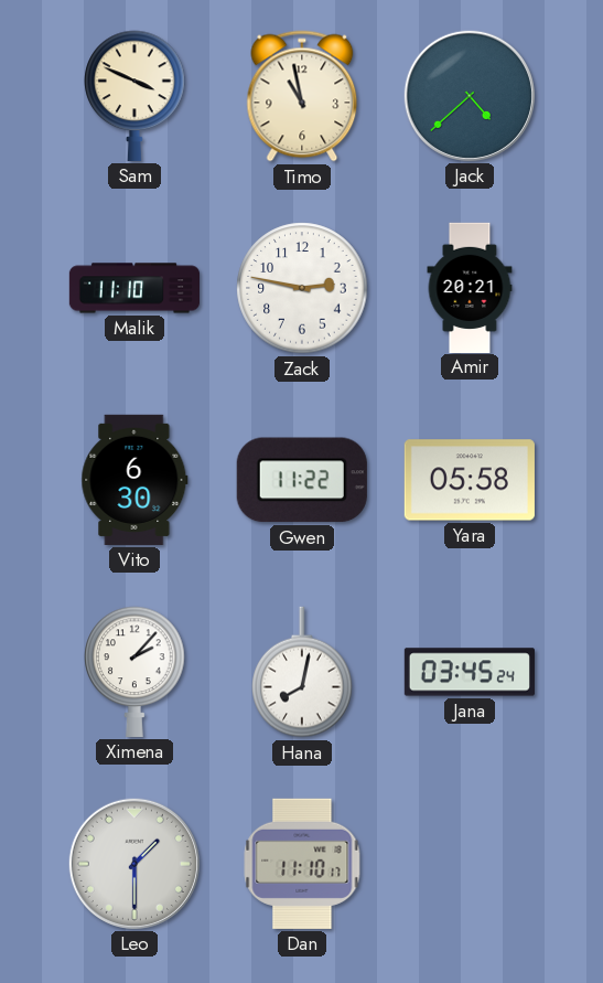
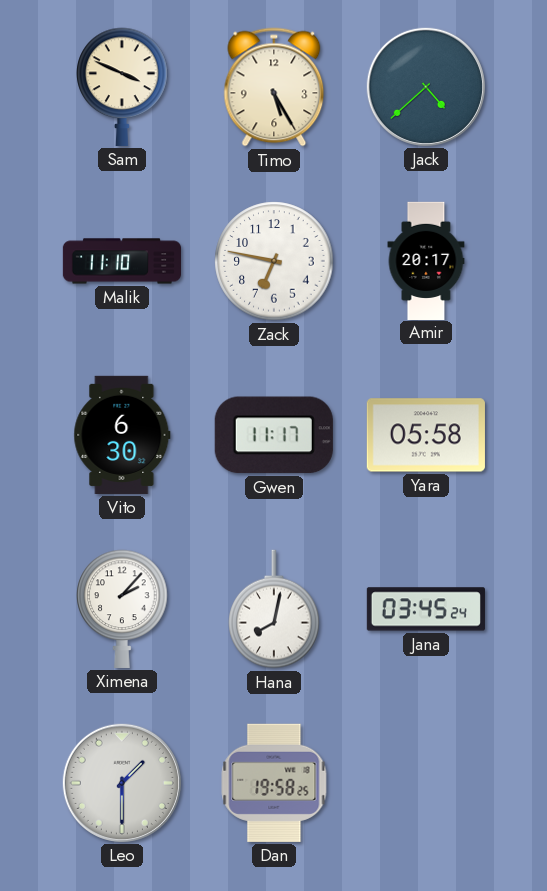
Timo: 10:58 -> 5:25
Zack: 2:47 -> 6:47
Amir: 20:21 -> 20:17
Gwen: 11:22 -> 11:17
Dan: 11:10 -> 19:58
